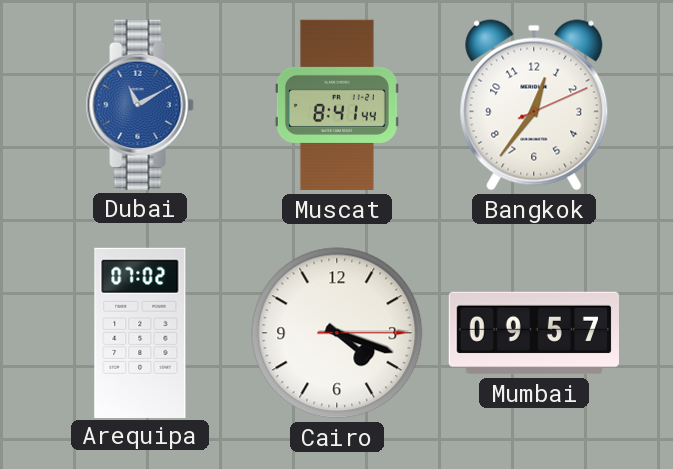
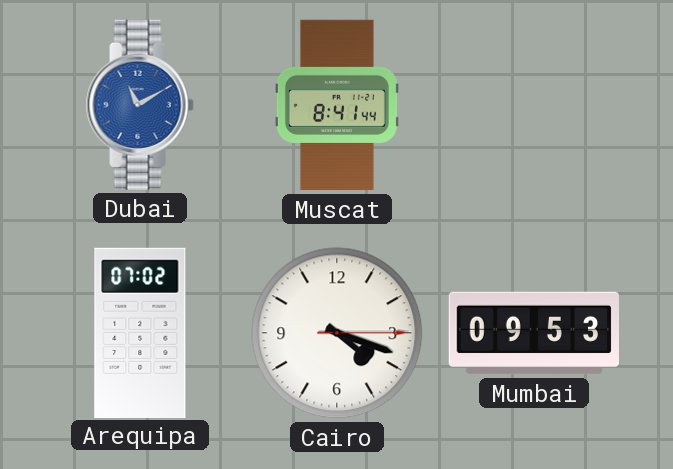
Bangkok: 12:36 -> none
Mumbai: 09:57 -> 09:53
